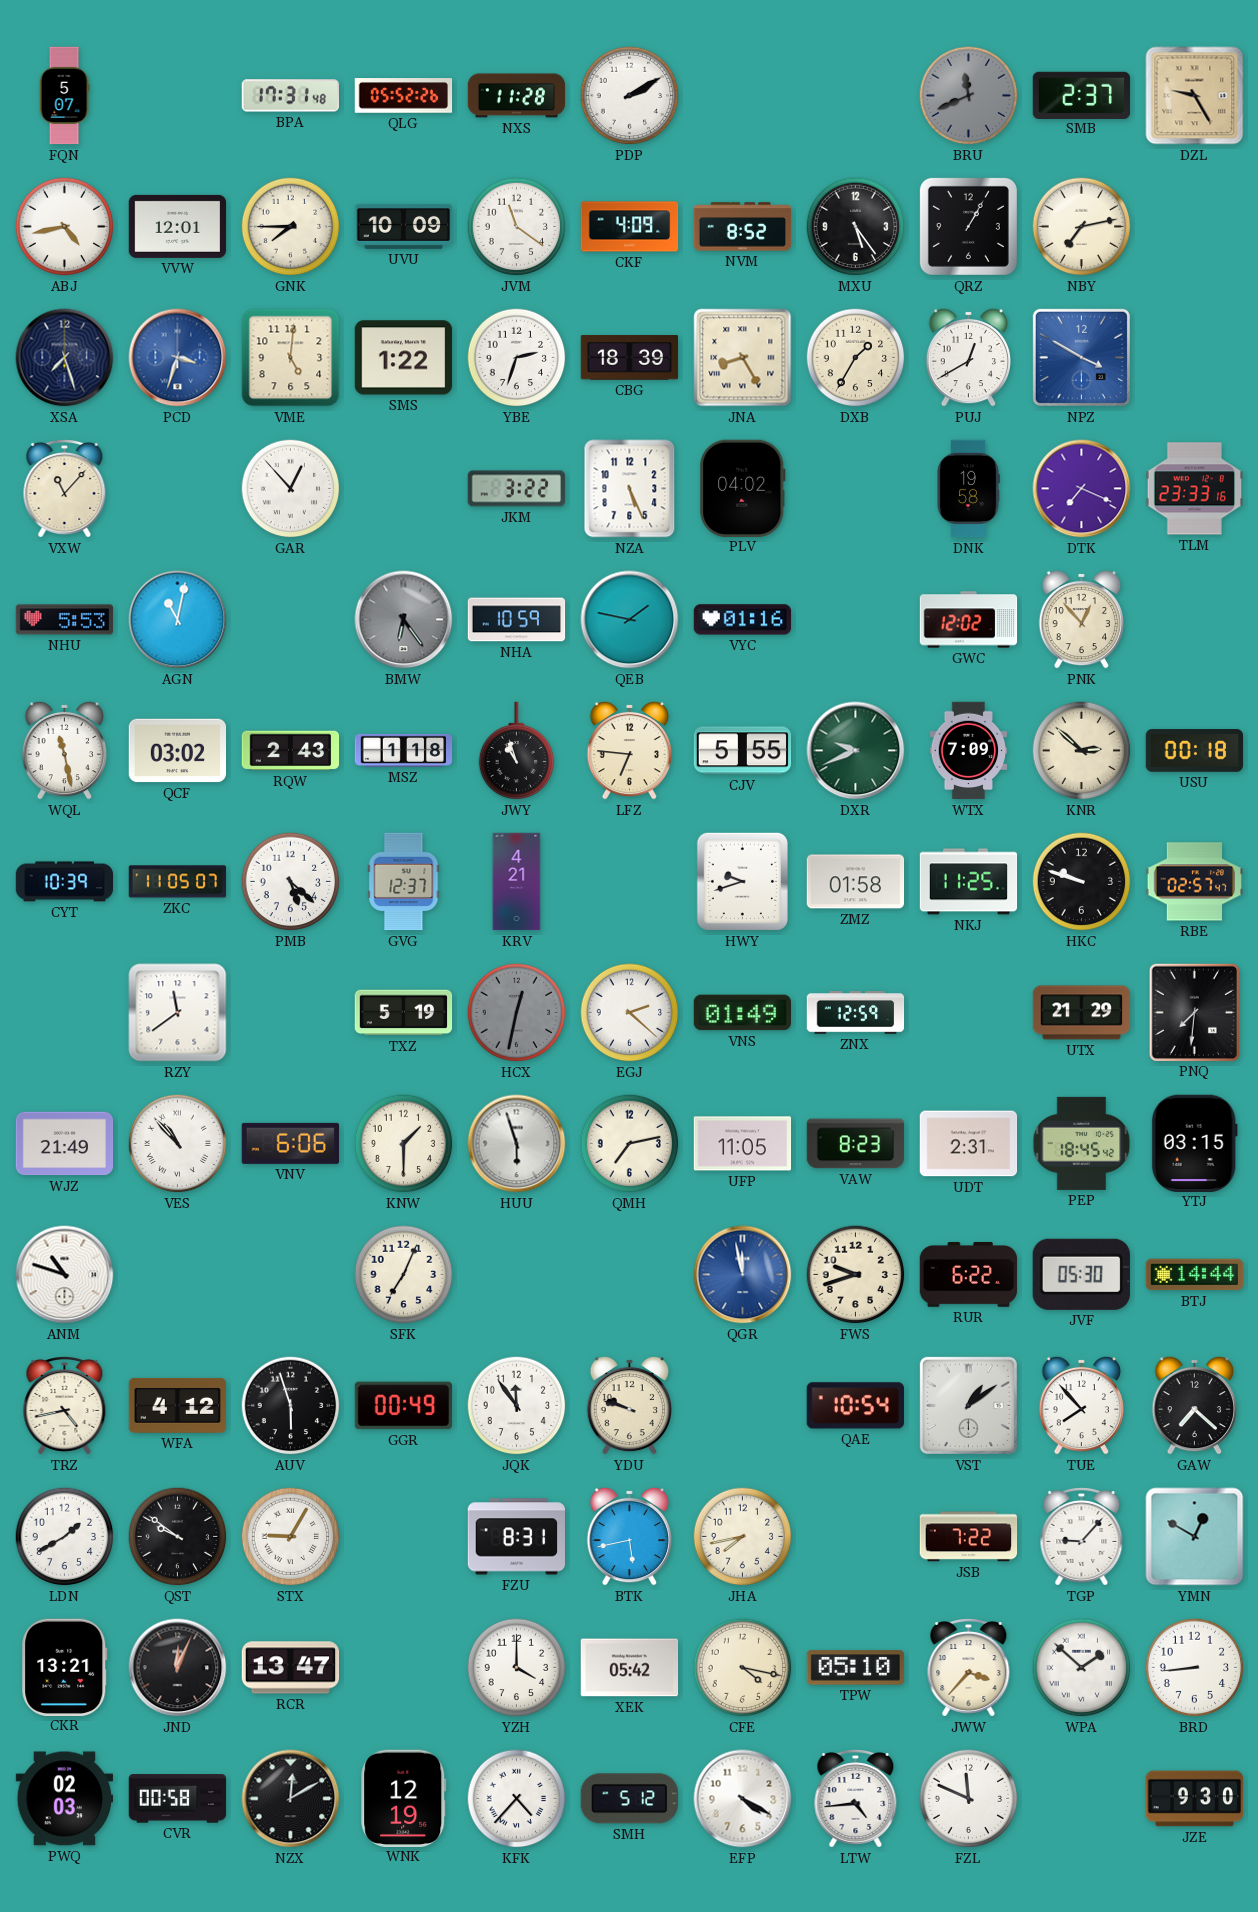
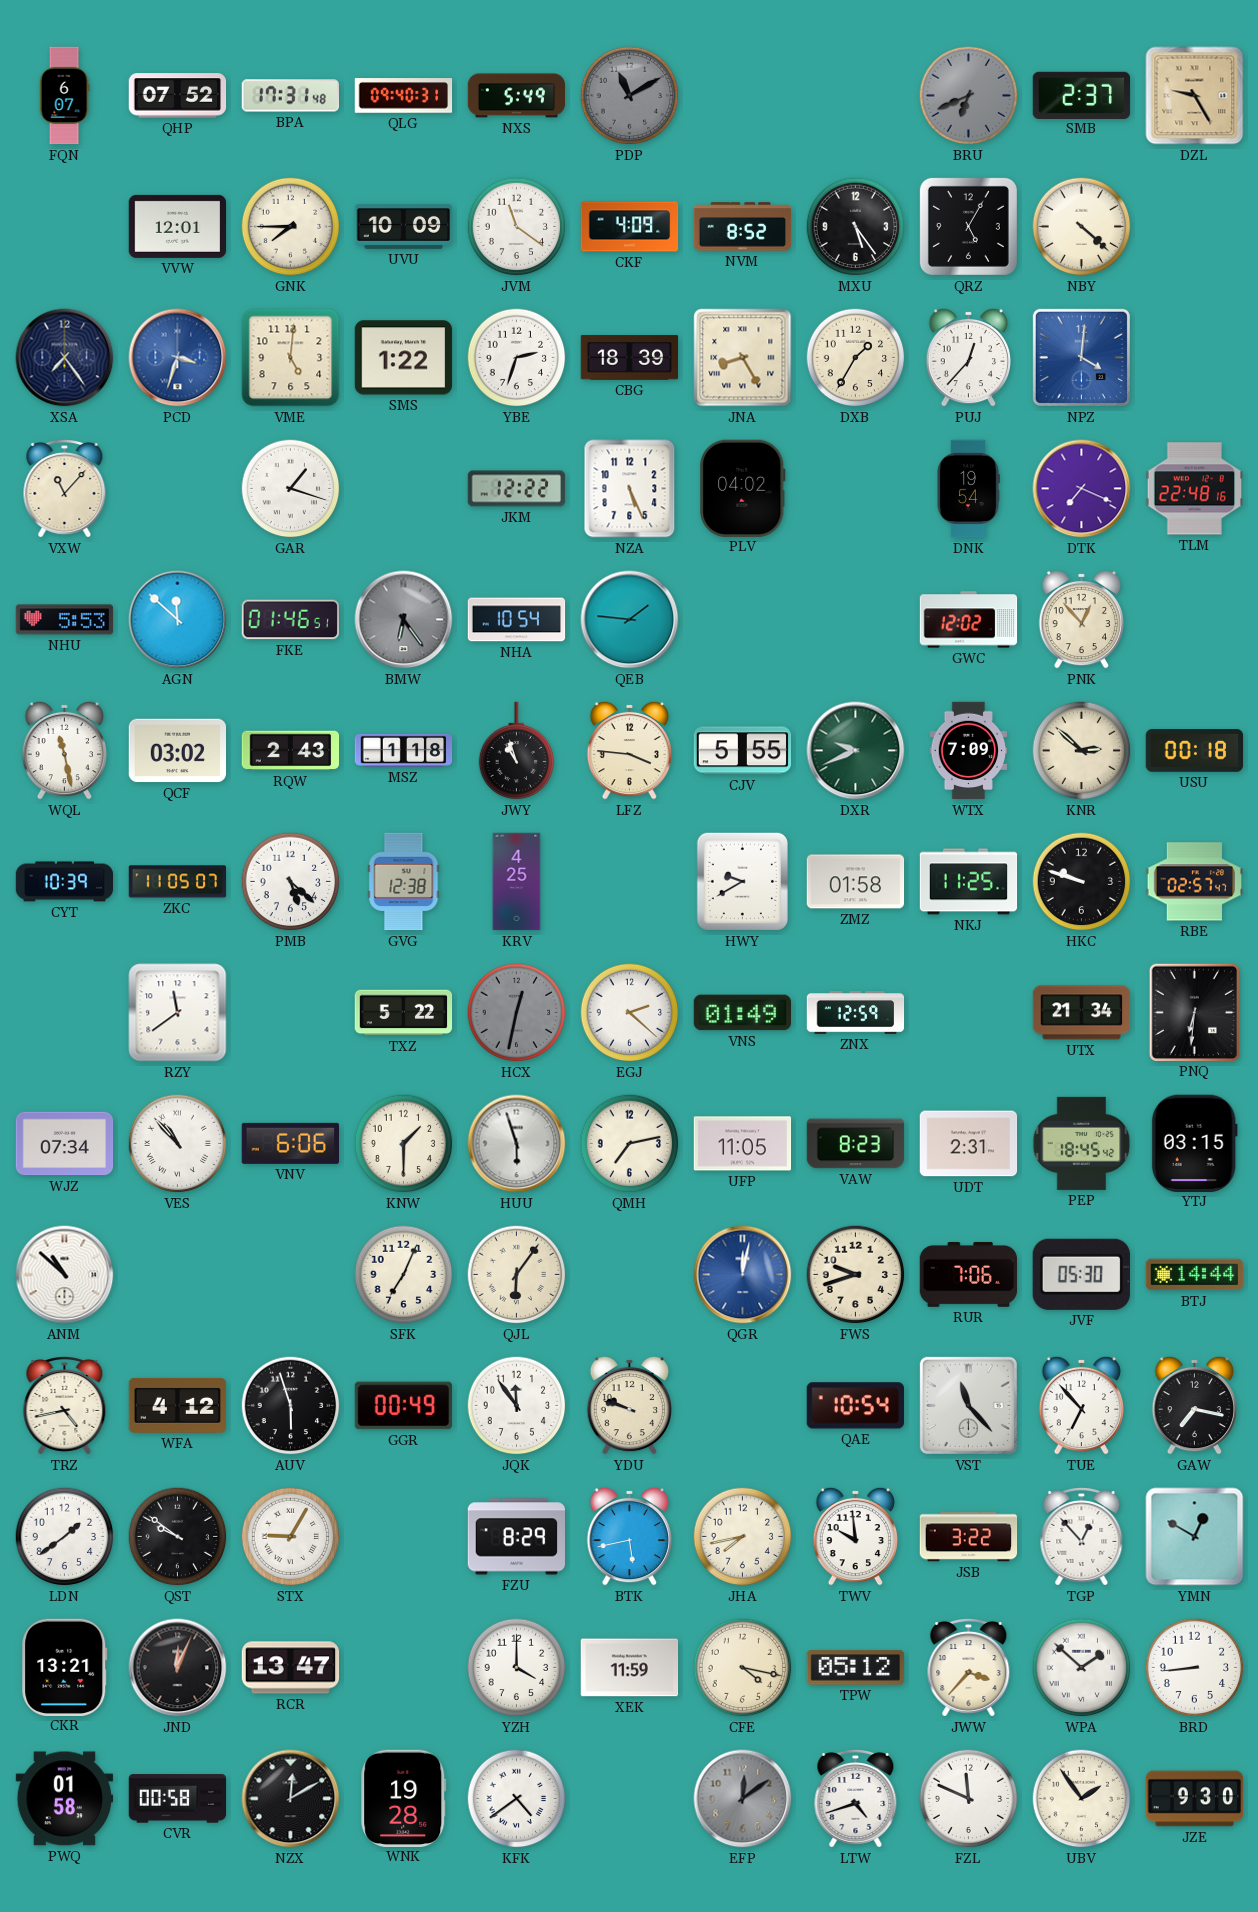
FQN: 5:07 -> 6:07
QHP: none -> 07:52
QLG: 05:52 -> 09:40
NXS: 11:28 -> 5:49
PDP: 2:10 -> 11:10
PDP dial: white -> grey
BRU: 11:41 -> 6:41
ABJ: 4:43 -> none
QRZ: 1:05 -> 5:05
NBY: 7:13 -> 4:22
XSA: 7:27 -> 7:24
PUJ: 12:40 -> 12:37
NPZ: 3:50 -> 4:01
GAR: 12:53 -> 1:18
JKM: 3:22 -> 12:22
DNK: 19:58 -> 19:54
TLM: 23:33 -> 22:48
AGN: 11:02 -> 11:52
FKE: none -> 01:46
NHA: 10:59 -> 10:54
QEB: 1:47 -> 1:46
VYC: 01:16 -> none
LFZ: 6:46 -> 3:46
GVG: 12:37 -> 12:38
KRV: 4:21 -> 4:25
HWY: 9:42 -> 9:40
TXZ: 5:19 -> 5:22
UTX: 21:29 -> 21:34
PNQ: 7:31 -> 6:31
WJZ: 21:49 -> 07:34
ANM: 10:48 -> 10:52
QJL: none -> 6:06
QGR: 11:58 -> 12:02
RUR: 6:22 -> 7:06
VST: 1:09 -> 11:23
TUE: 7:53 -> 6:53
GAW: 7:22 -> 7:17
LDN: 1:40 -> 1:39
FZU: 8:31 -> 8:29
TWV: none -> 9:59
JSB: 7:22 -> 3:22
TGP: 9:07 -> 12:53
XEK: 05:42 -> 11:59
TPW: 05:10 -> 05:12
PWQ: 02:03 -> 01:58
WNK: 12:19 -> 19:28
KFK: 4:37 -> 4:39
SMH: 5:12 -> none
EFP: 4:20 -> 12:09
EFP dial: white -> grey
LTW: 4:44 -> 4:42
UBV: none -> 1:54
